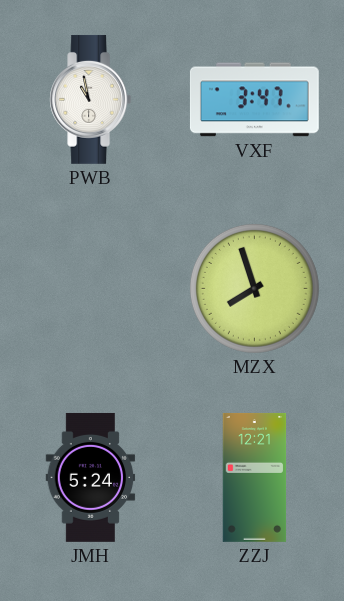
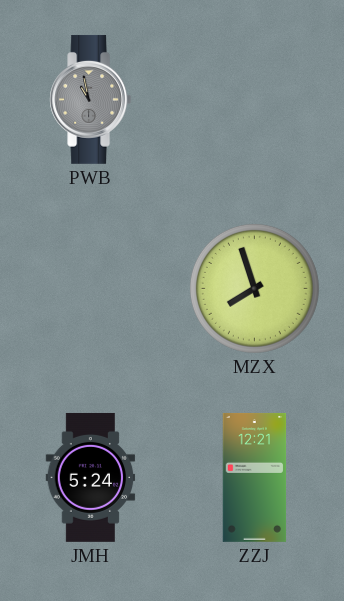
PWB dial: white -> grey
VXF: 3:47 -> none
